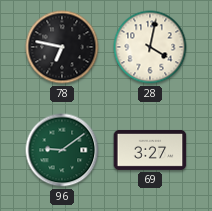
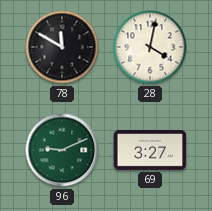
78: 6:47 -> 11:50
96: 9:09 -> 9:11
